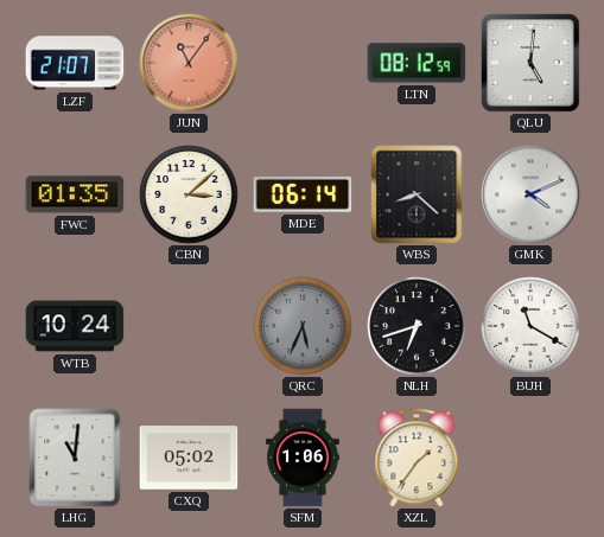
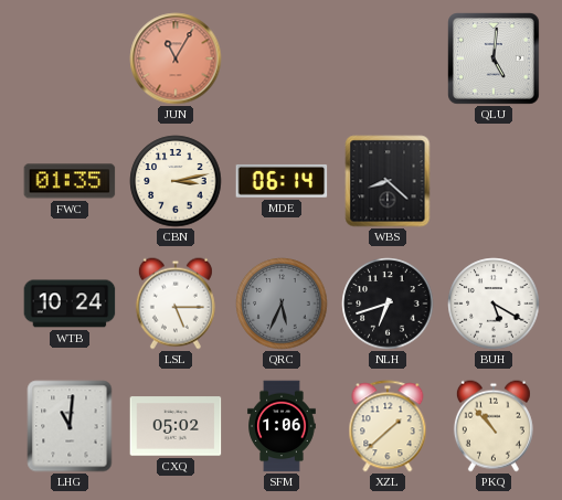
LZF: 21:07 -> none
JUN: 11:06 -> 11:05
LTN: 08:12 -> none
CBN: 3:08 -> 3:13
GMK: 4:11 -> none
LSL: none -> 5:15
BUH: 11:20 -> 5:20
XZL: 1:36 -> 1:38
PKQ: none -> 10:53
